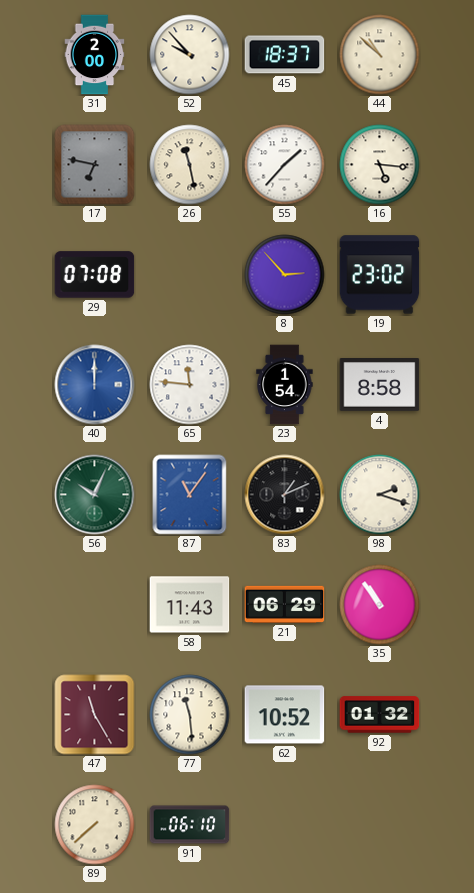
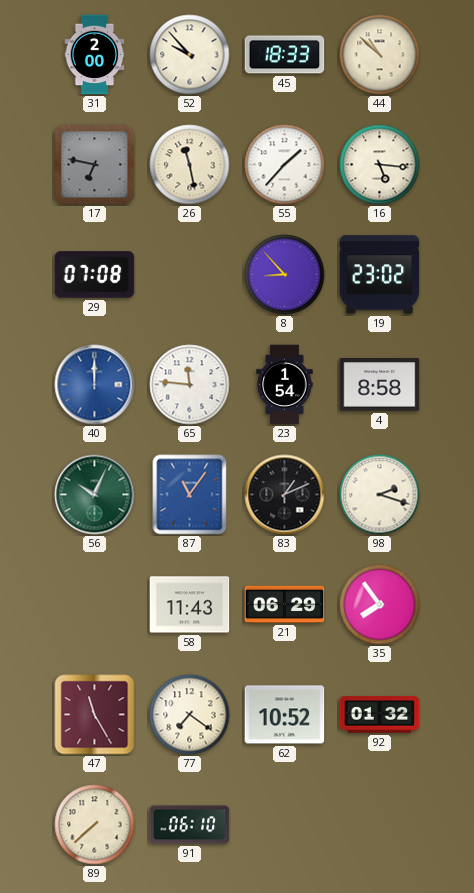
45: 18:37 -> 18:33
8: 2:53 -> 8:53
35: 10:54 -> 7:54
77: 11:29 -> 7:21
